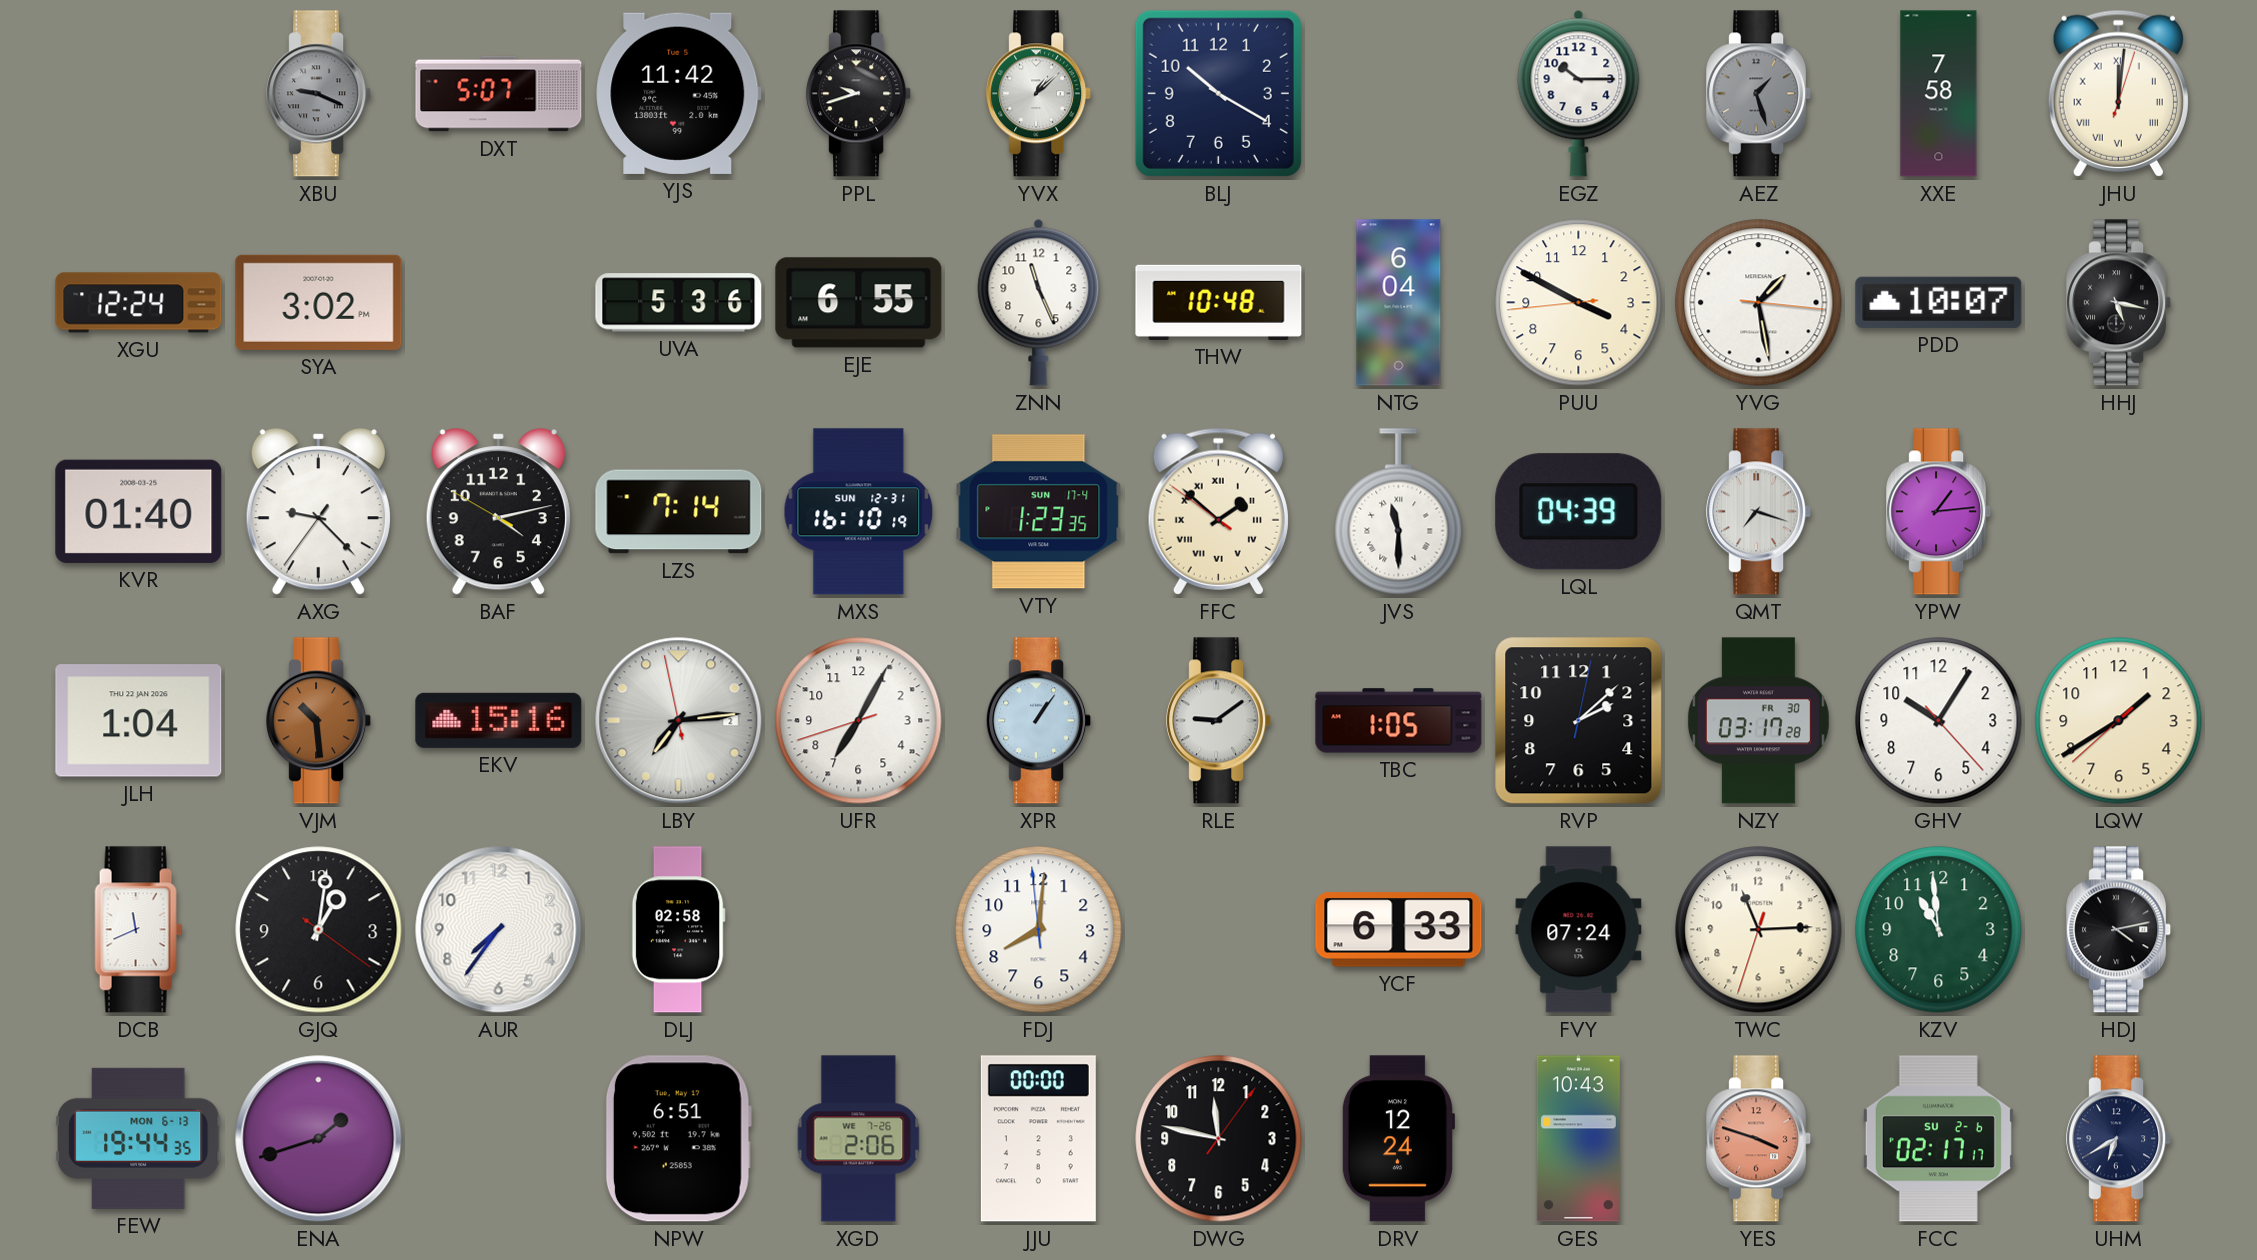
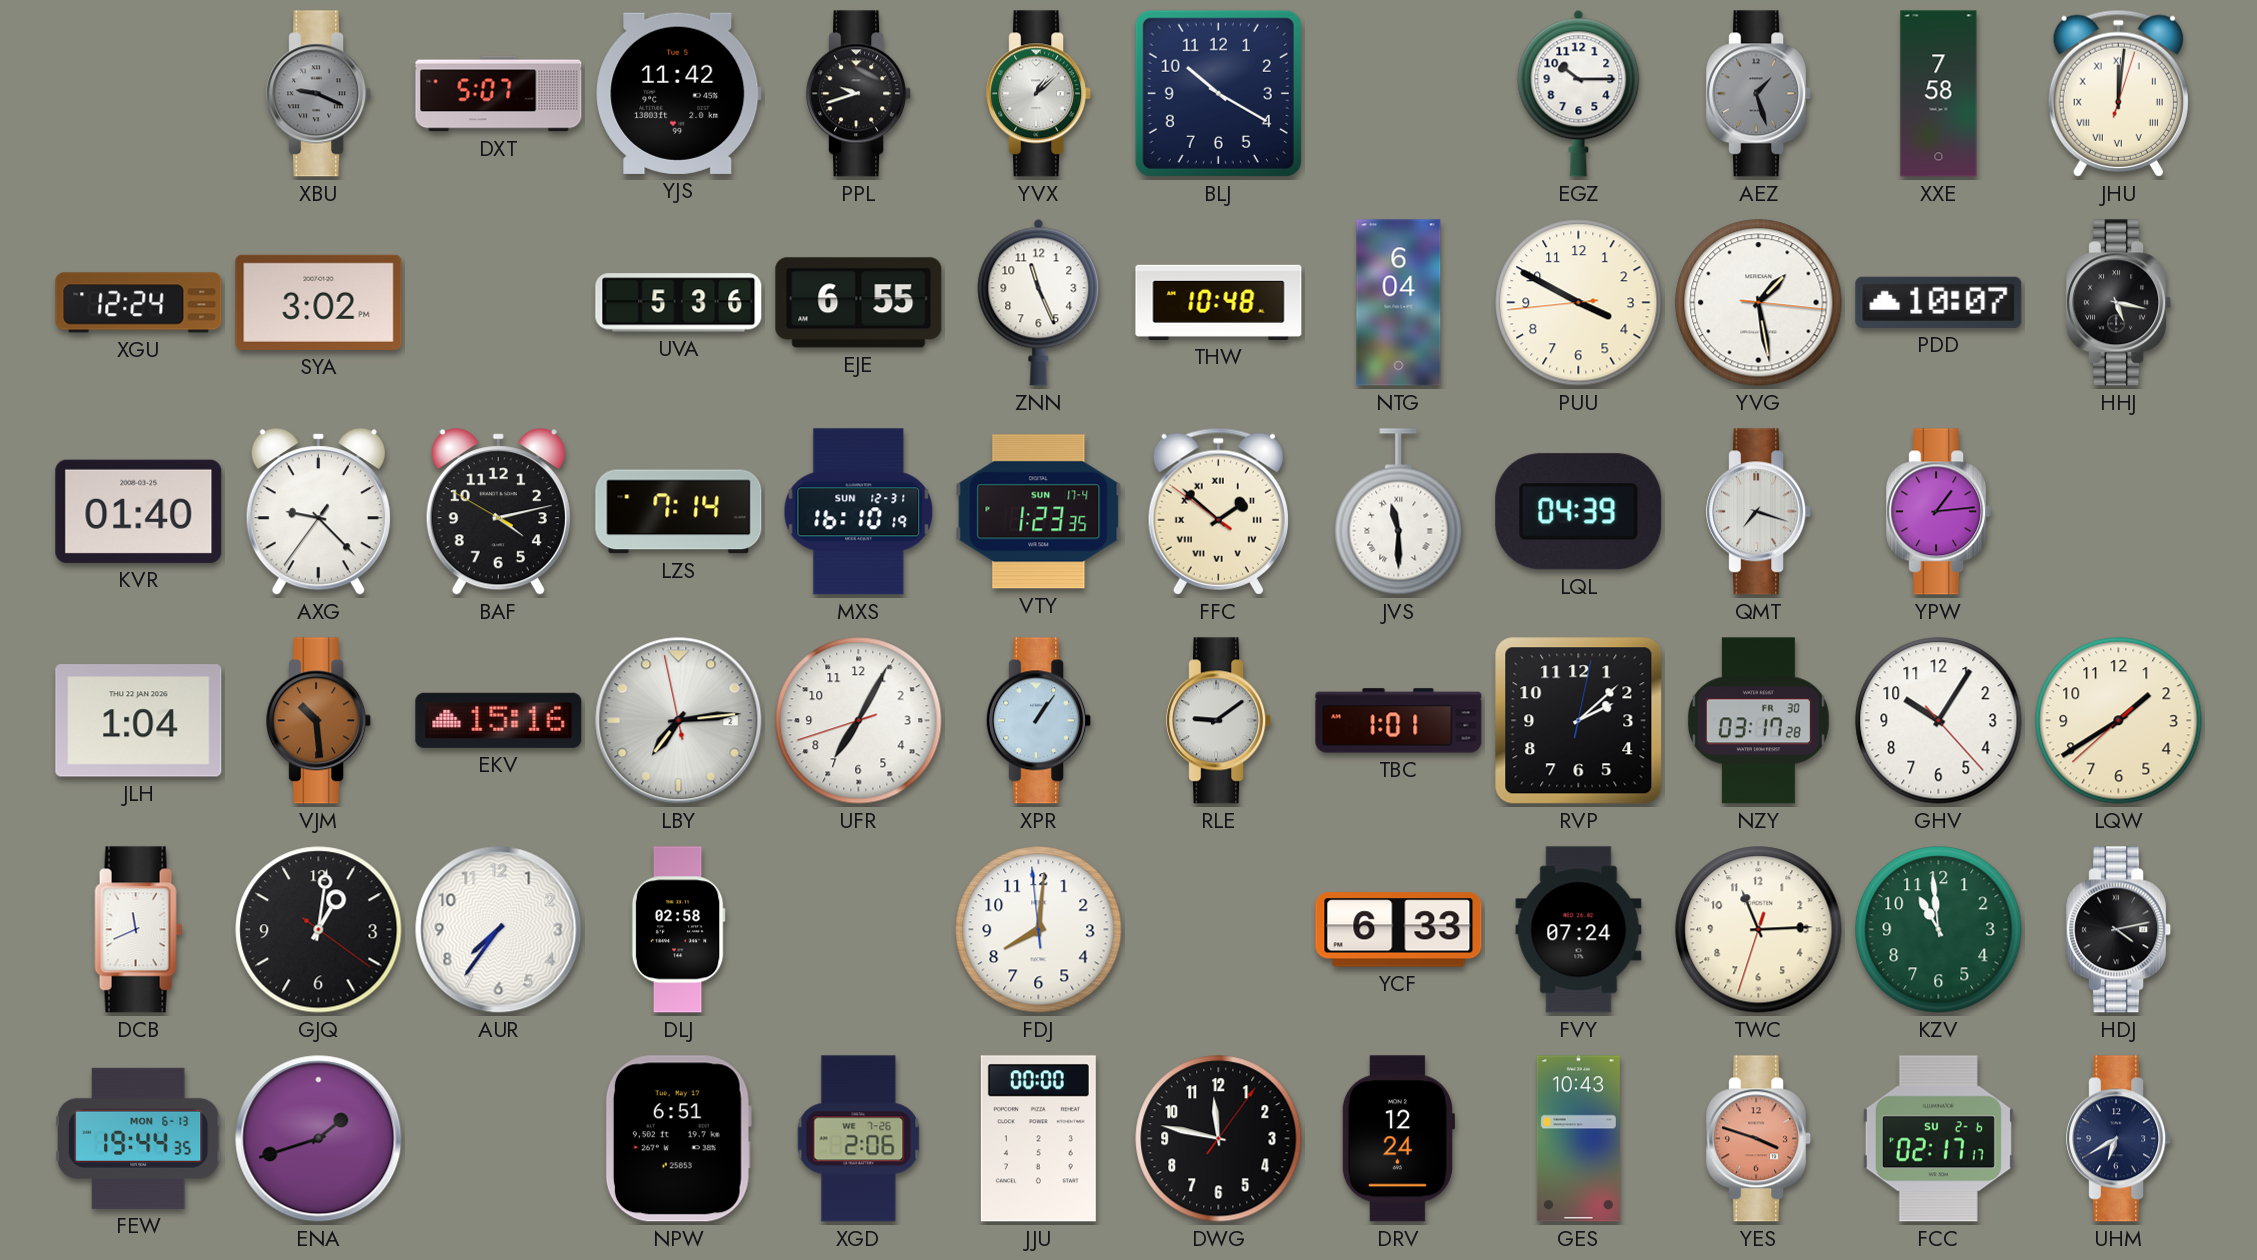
TBC: 1:05 -> 1:01
